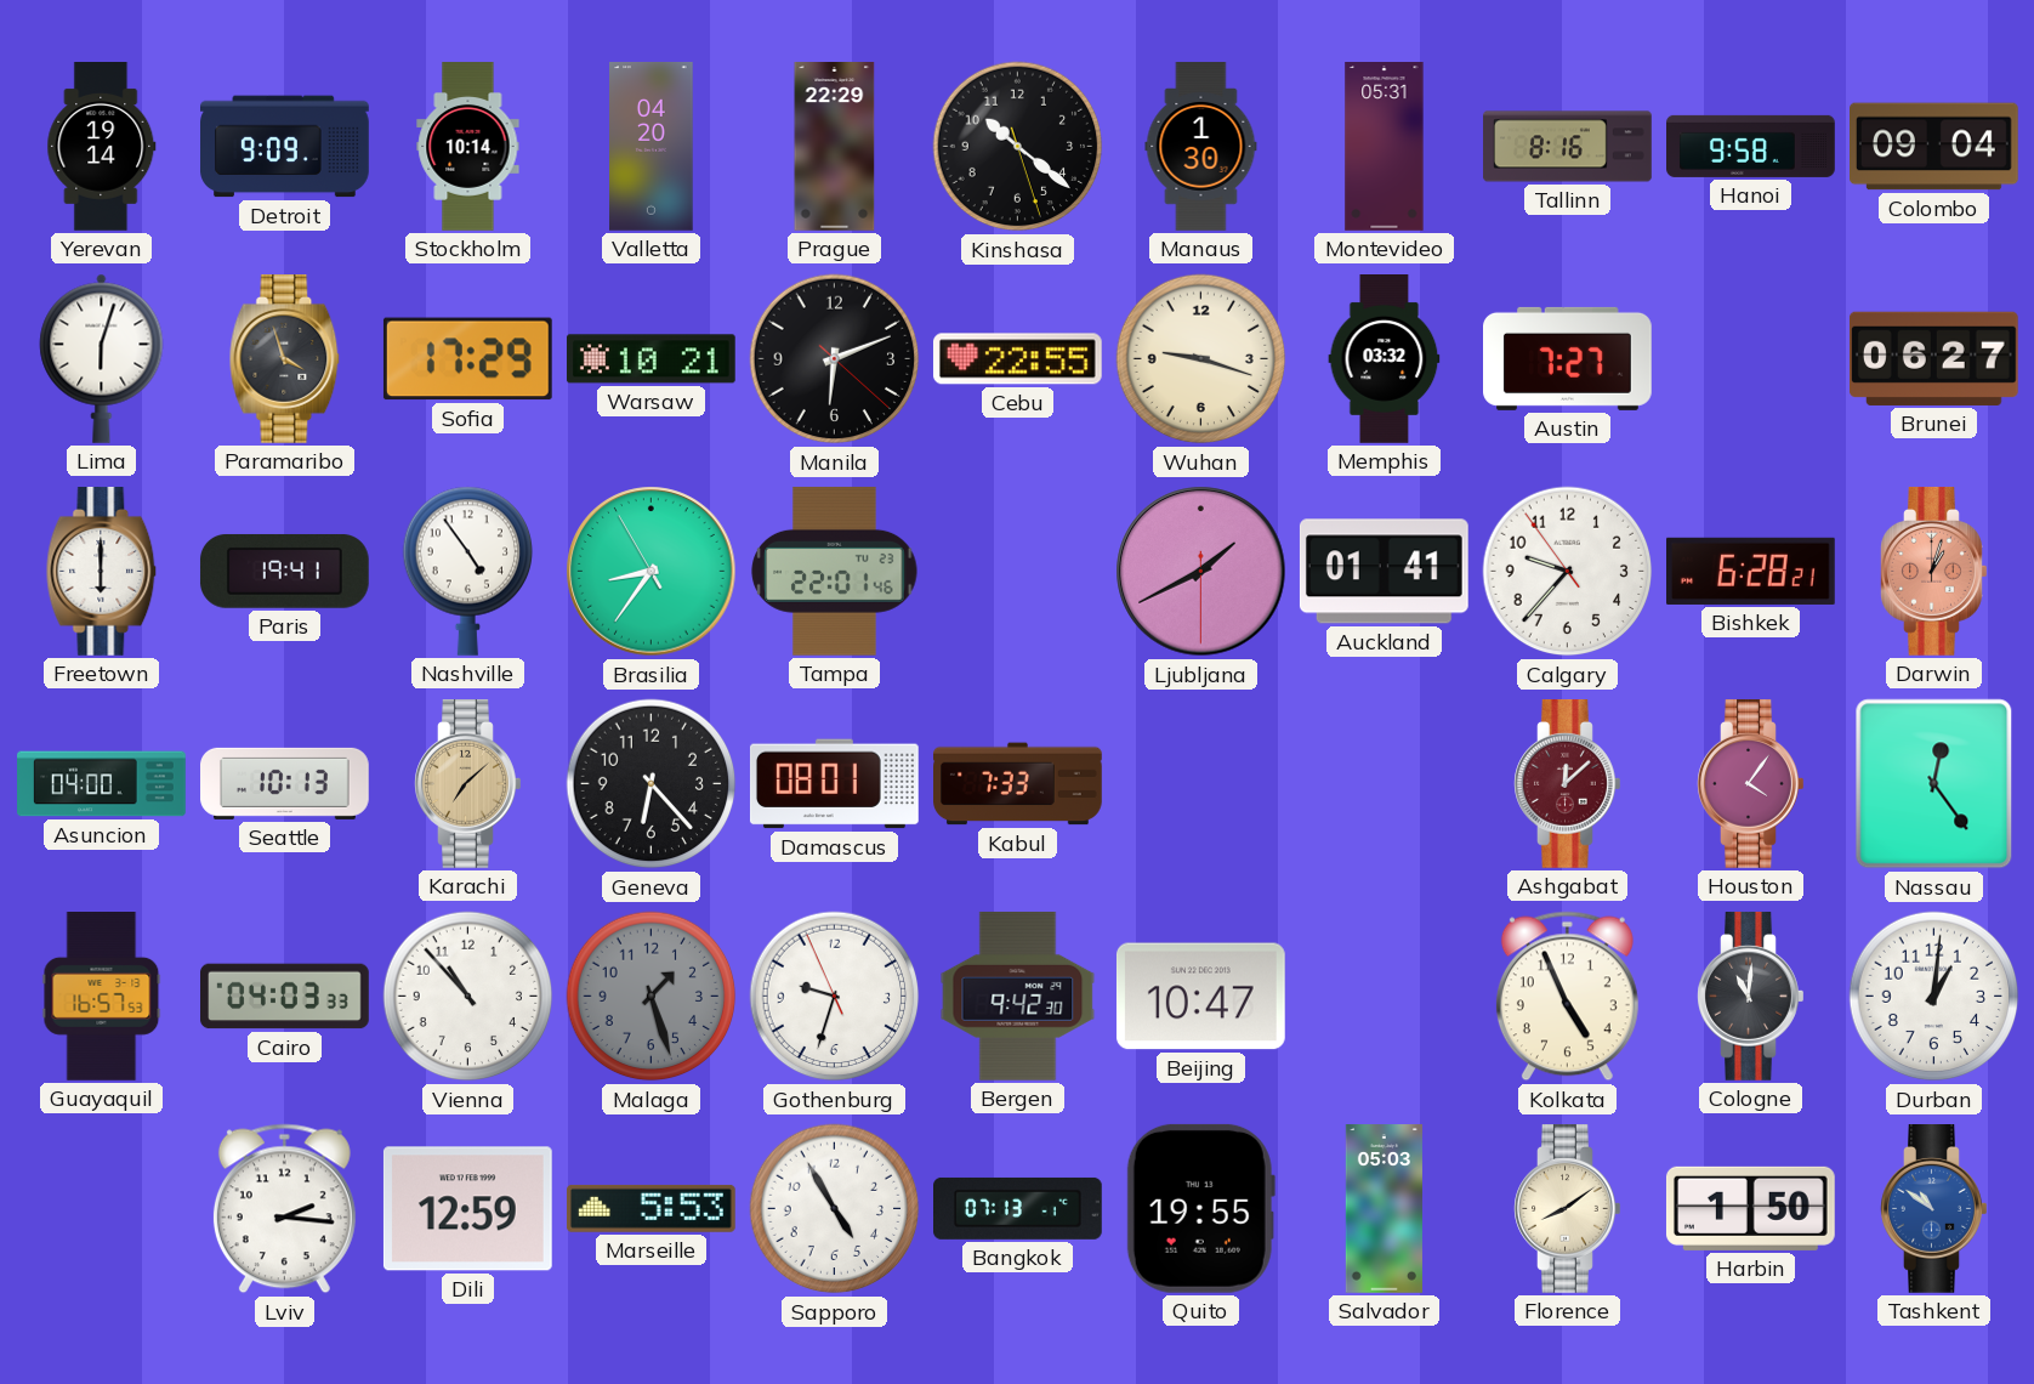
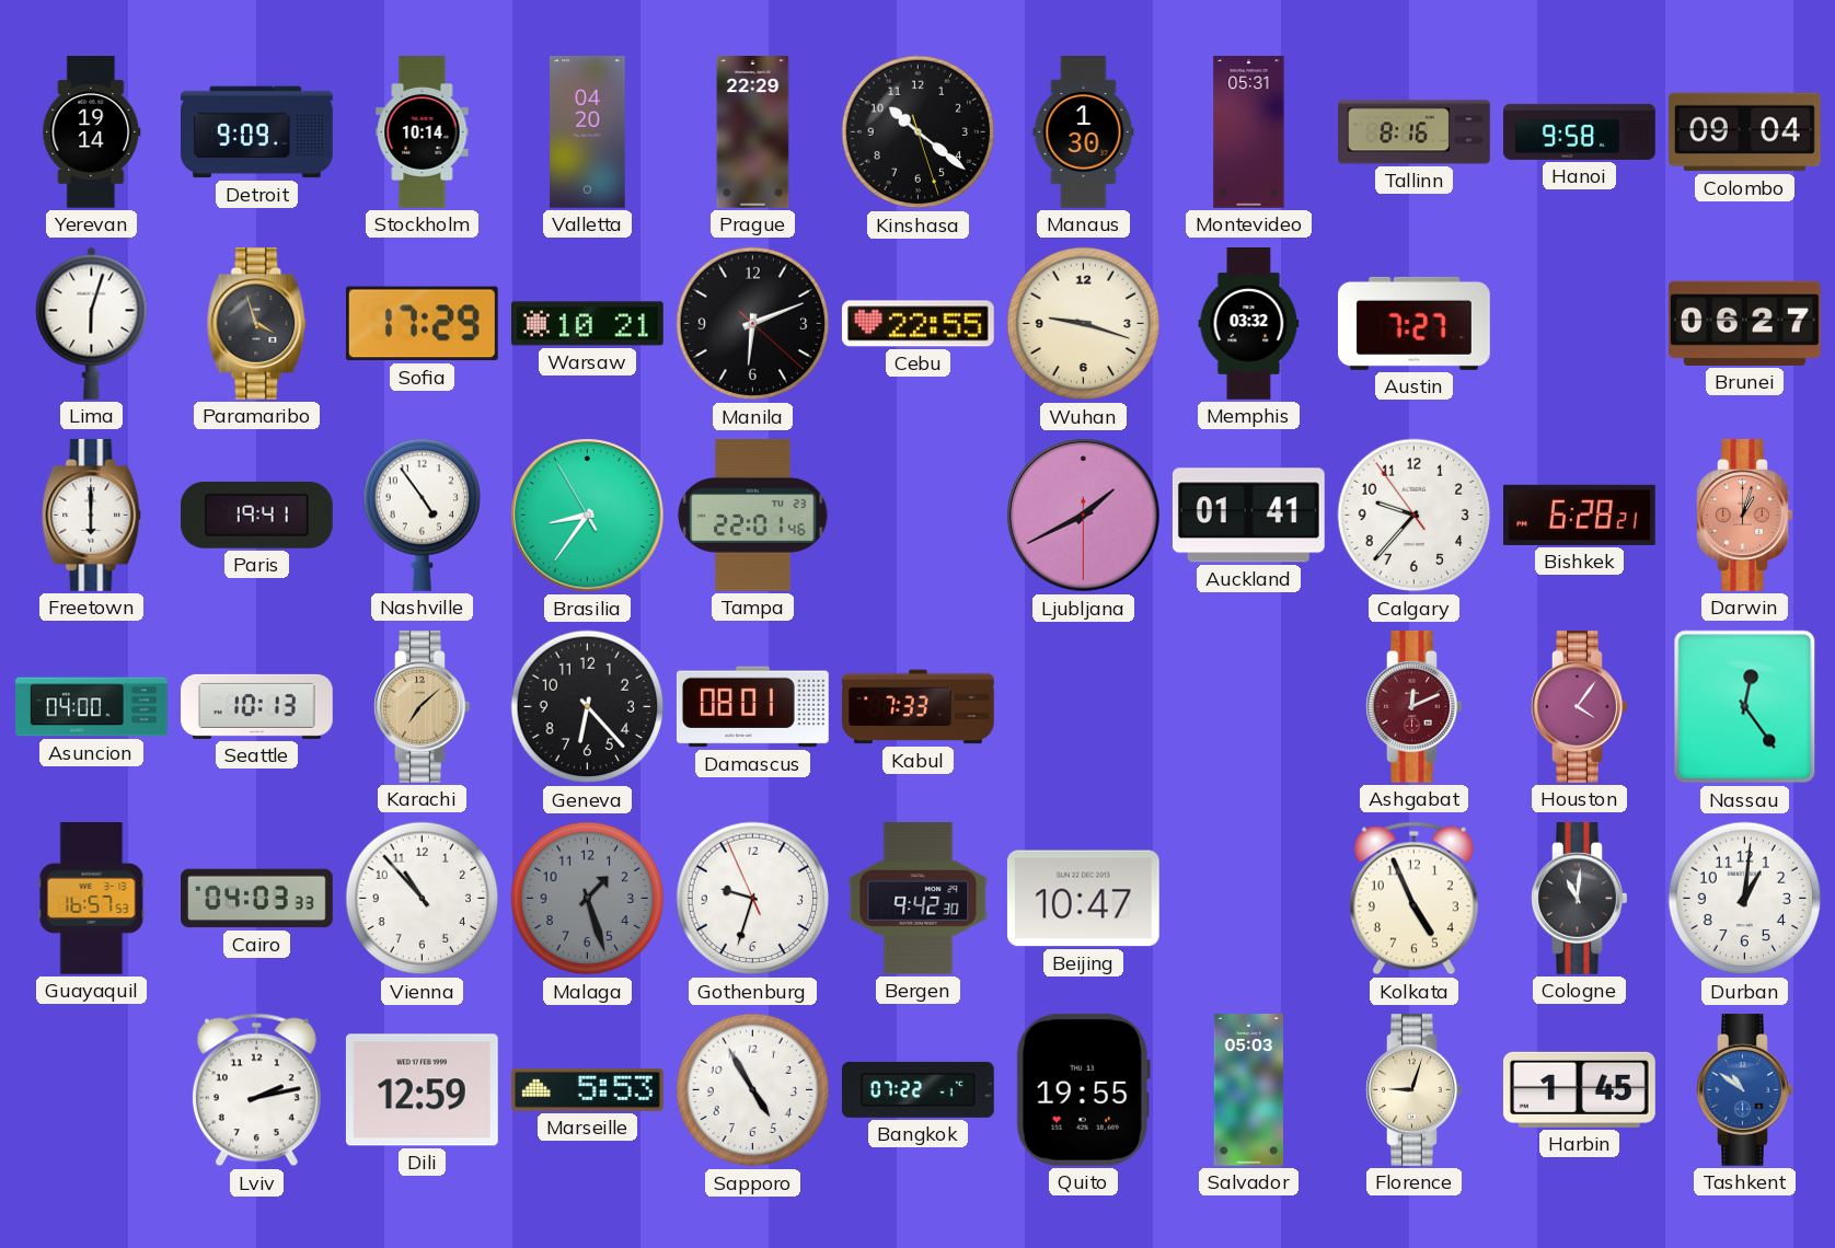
Ashgabat: 12:08 -> 12:11
Lviv: 2:16 -> 2:13
Bangkok: 07:13 -> 07:22
Florence: 8:09 -> 9:03
Harbin: 1:50 -> 1:45
